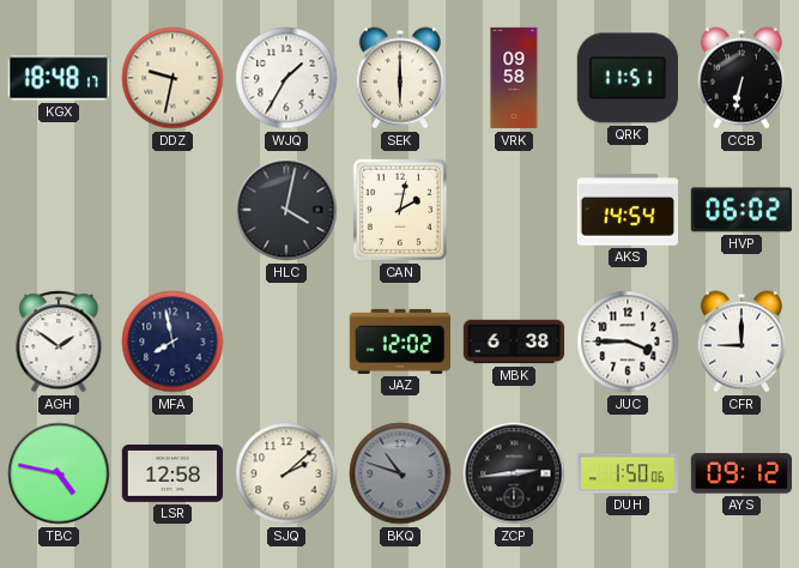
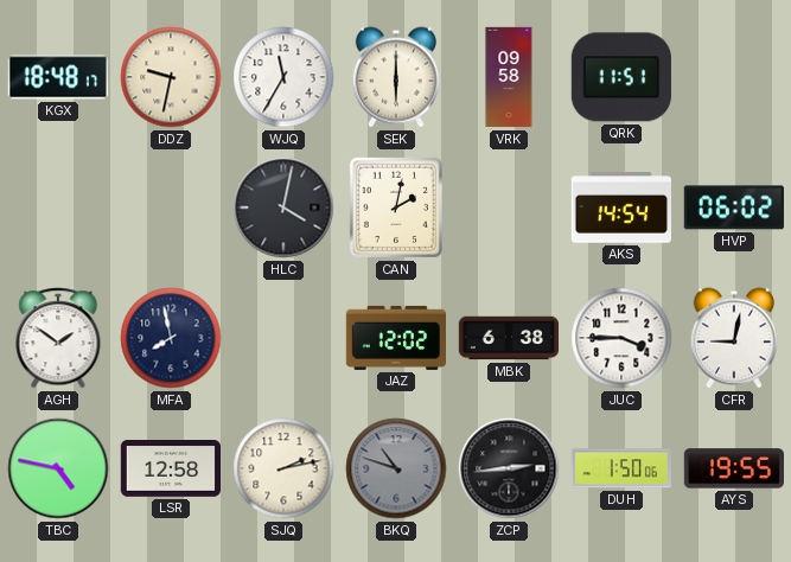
WJQ: 1:35 -> 11:35
CCB: 6:32 -> none
CFR: 9:00 -> 9:02
SJQ: 2:08 -> 2:13
AYS: 09:12 -> 19:55
